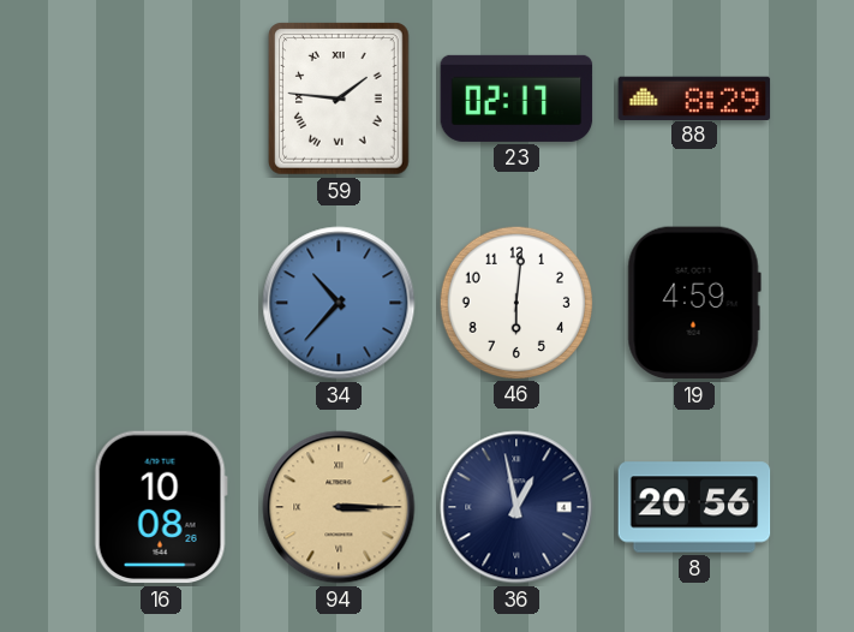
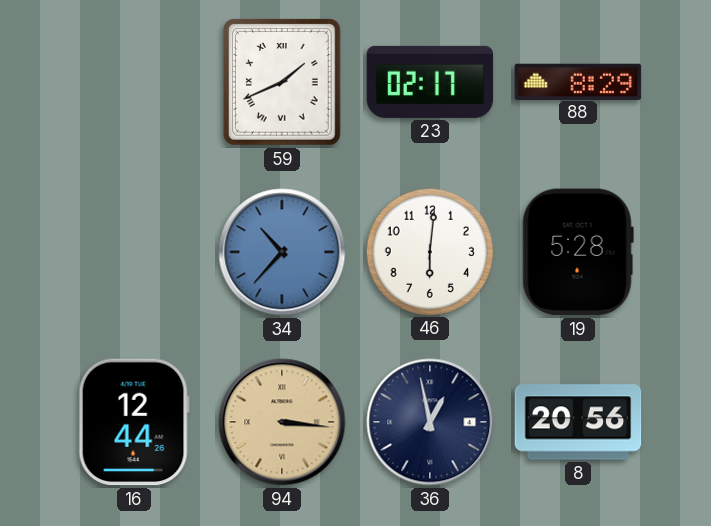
59: 1:46 -> 1:41
19: 4:59 -> 5:28
16: 10:08 -> 12:44
94: 3:15 -> 3:16
